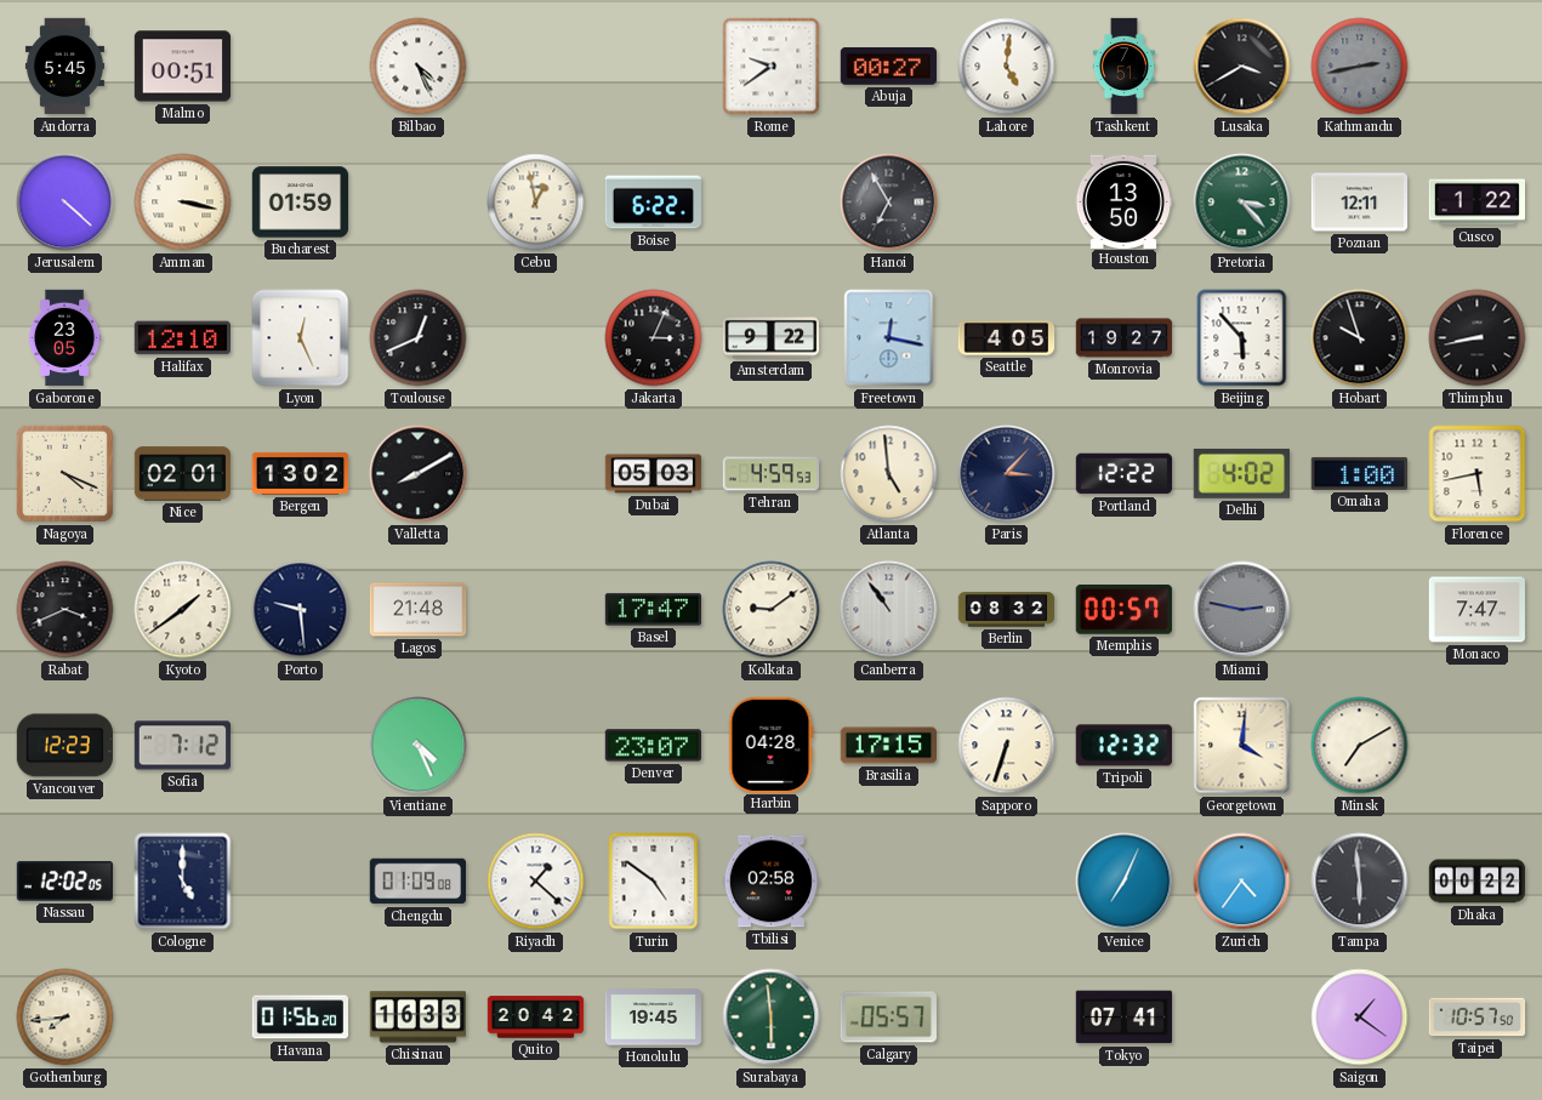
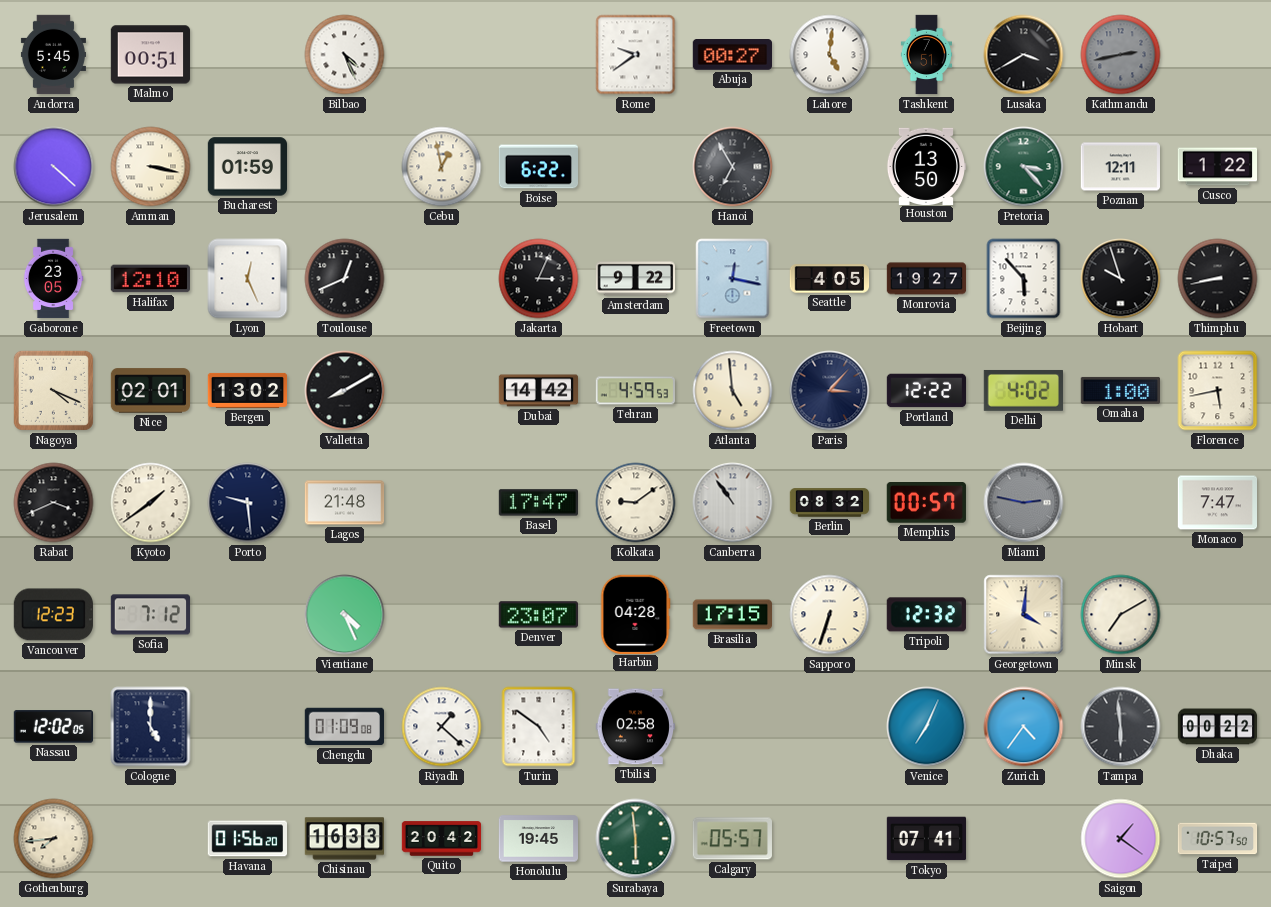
Dubai: 05:03 -> 14:42
